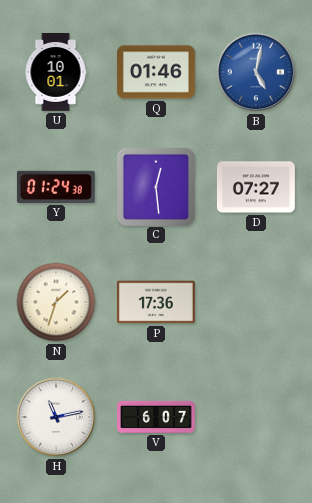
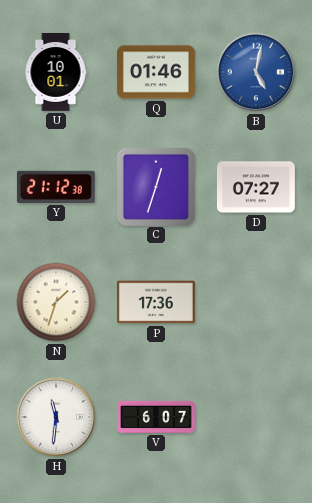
Y: 01:24 -> 21:12
C: 12:29 -> 12:33
H: 11:13 -> 11:31
